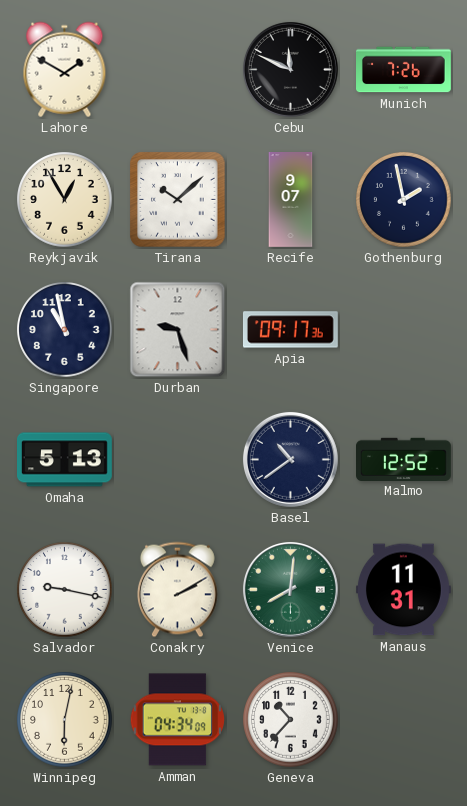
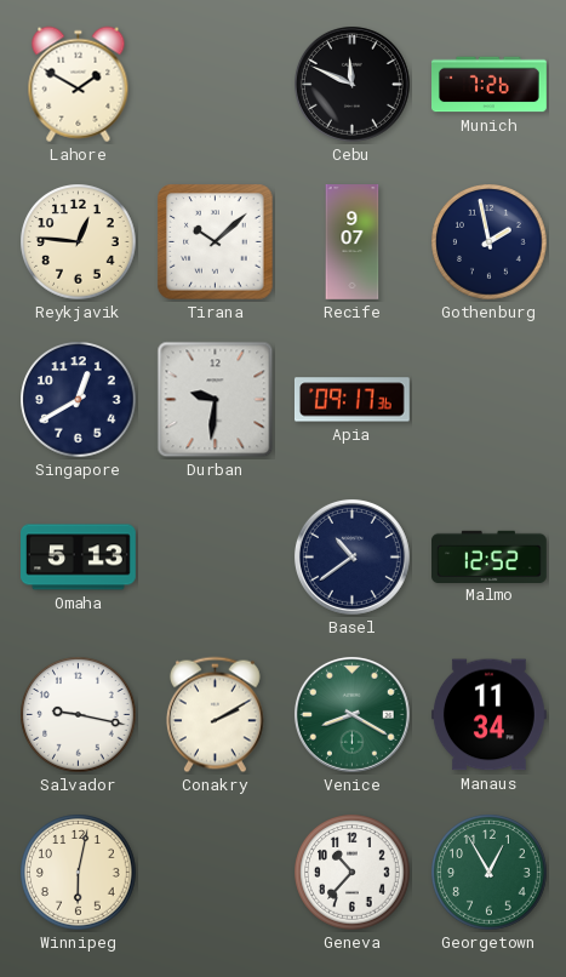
Reykjavik: 12:55 -> 12:46
Singapore: 10:58 -> 12:40
Durban: 9:27 -> 9:31
Venice: 8:01 -> 8:20
Manaus: 11:31 -> 11:34
Amman: 04:34 -> none
Georgetown: none -> 12:55
